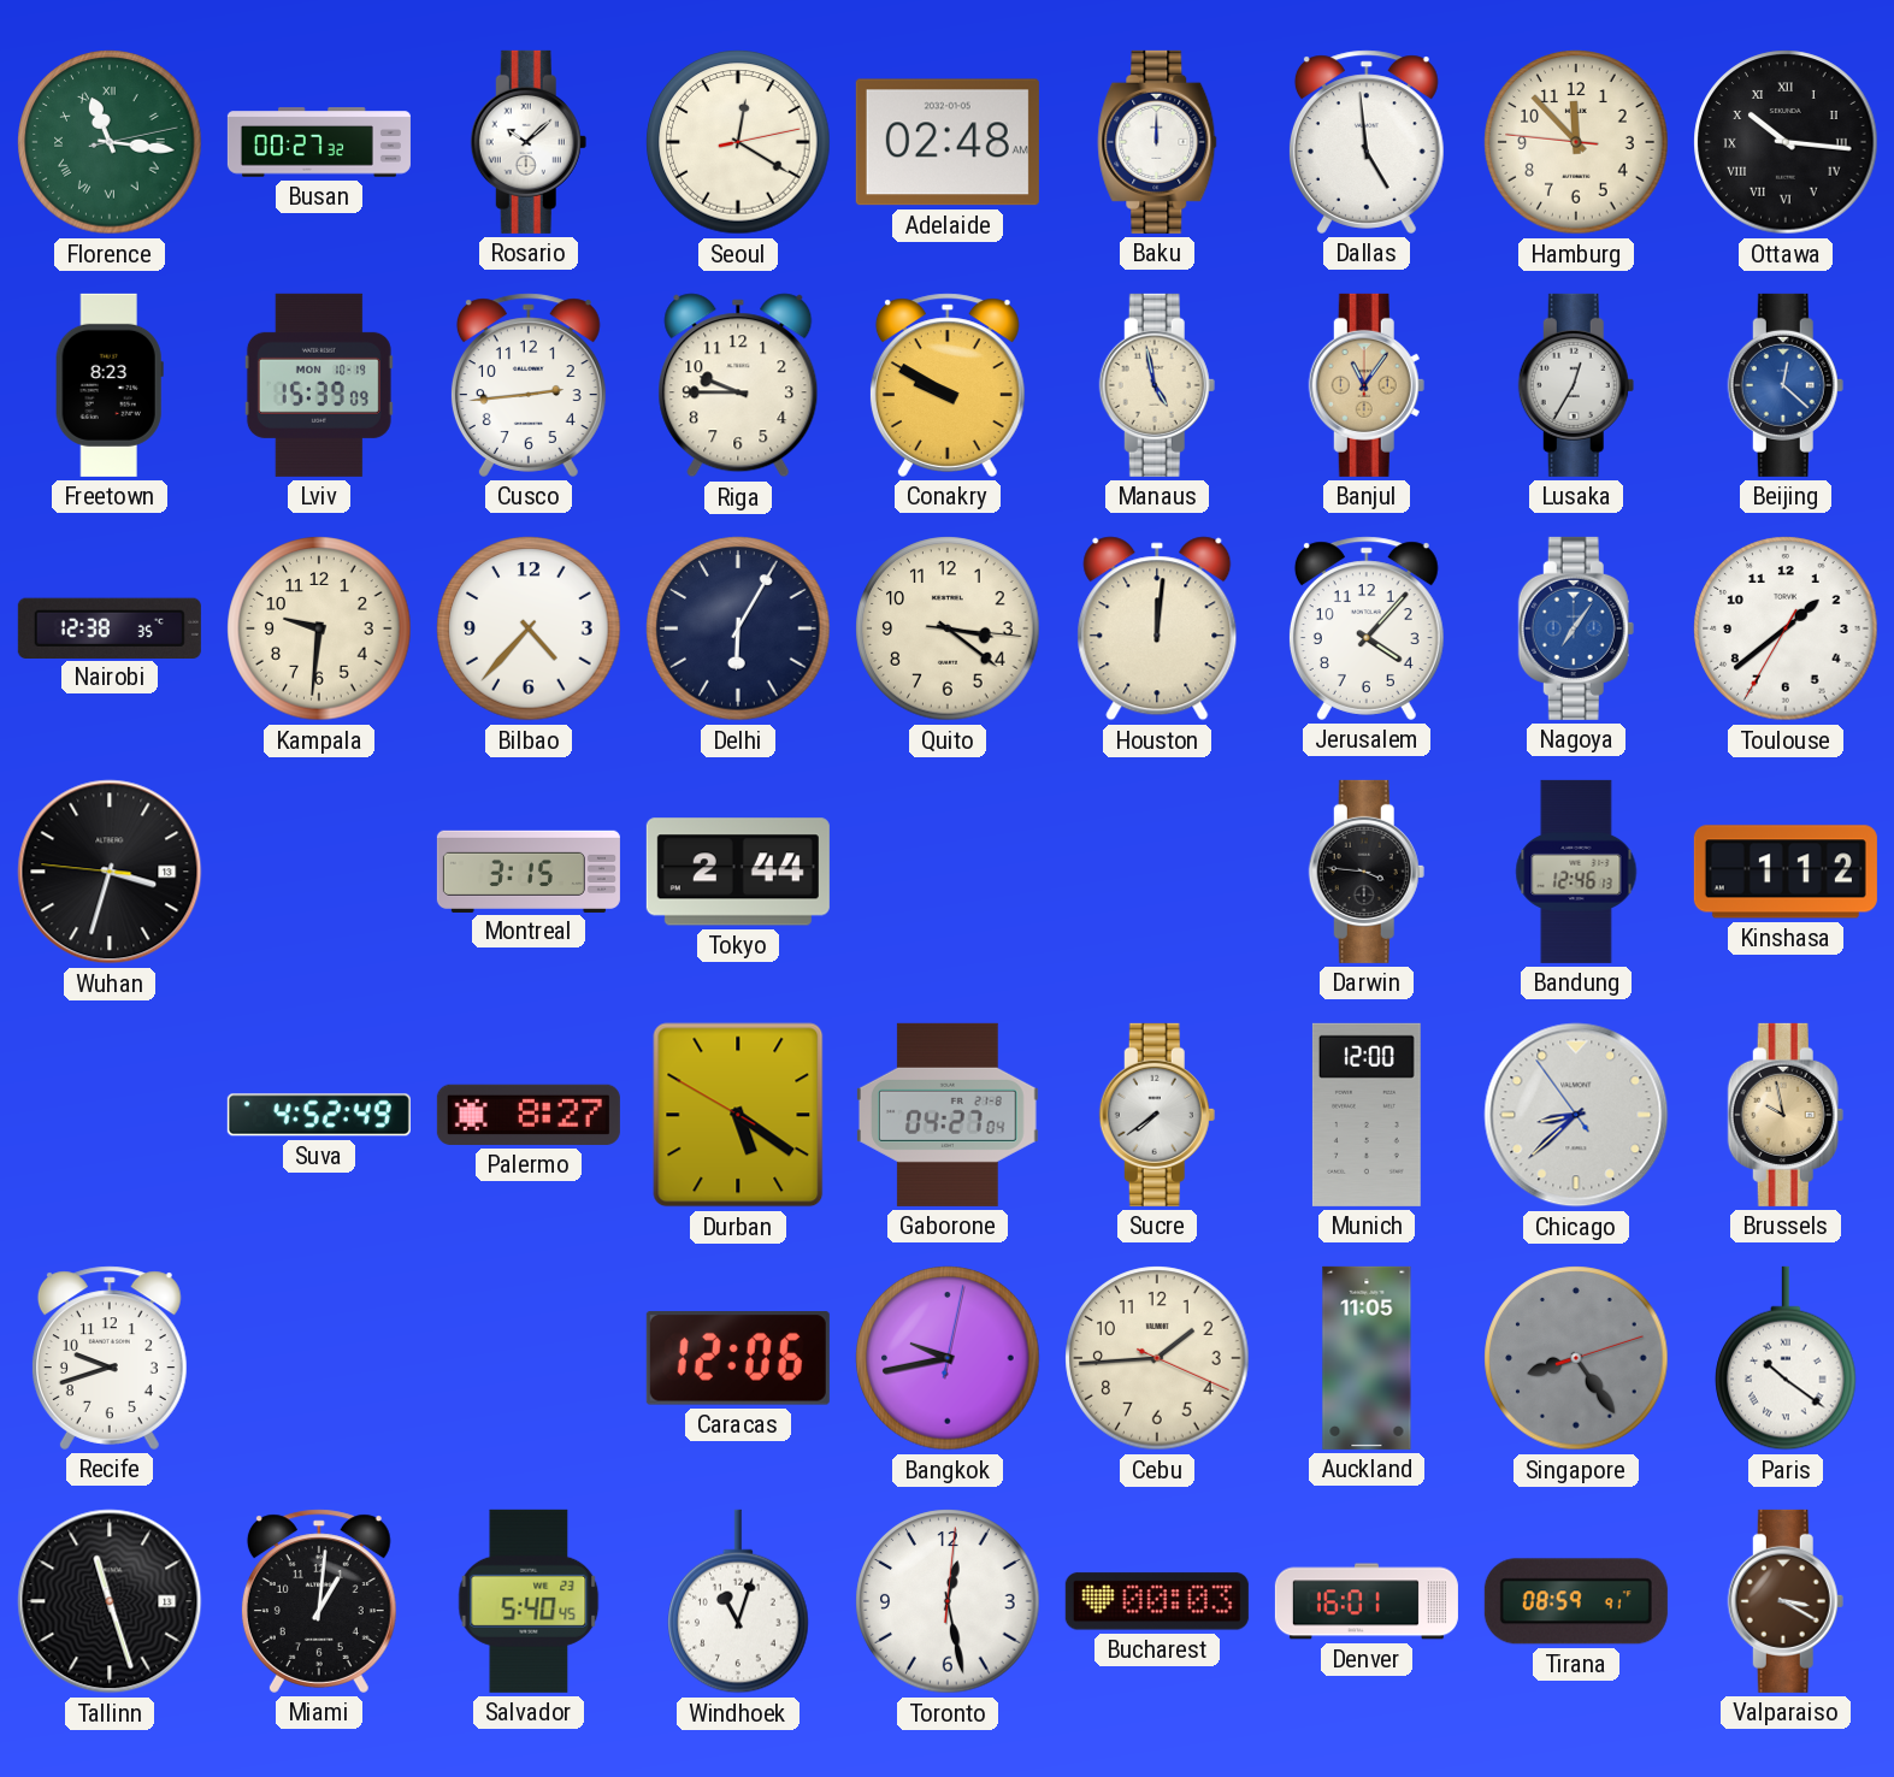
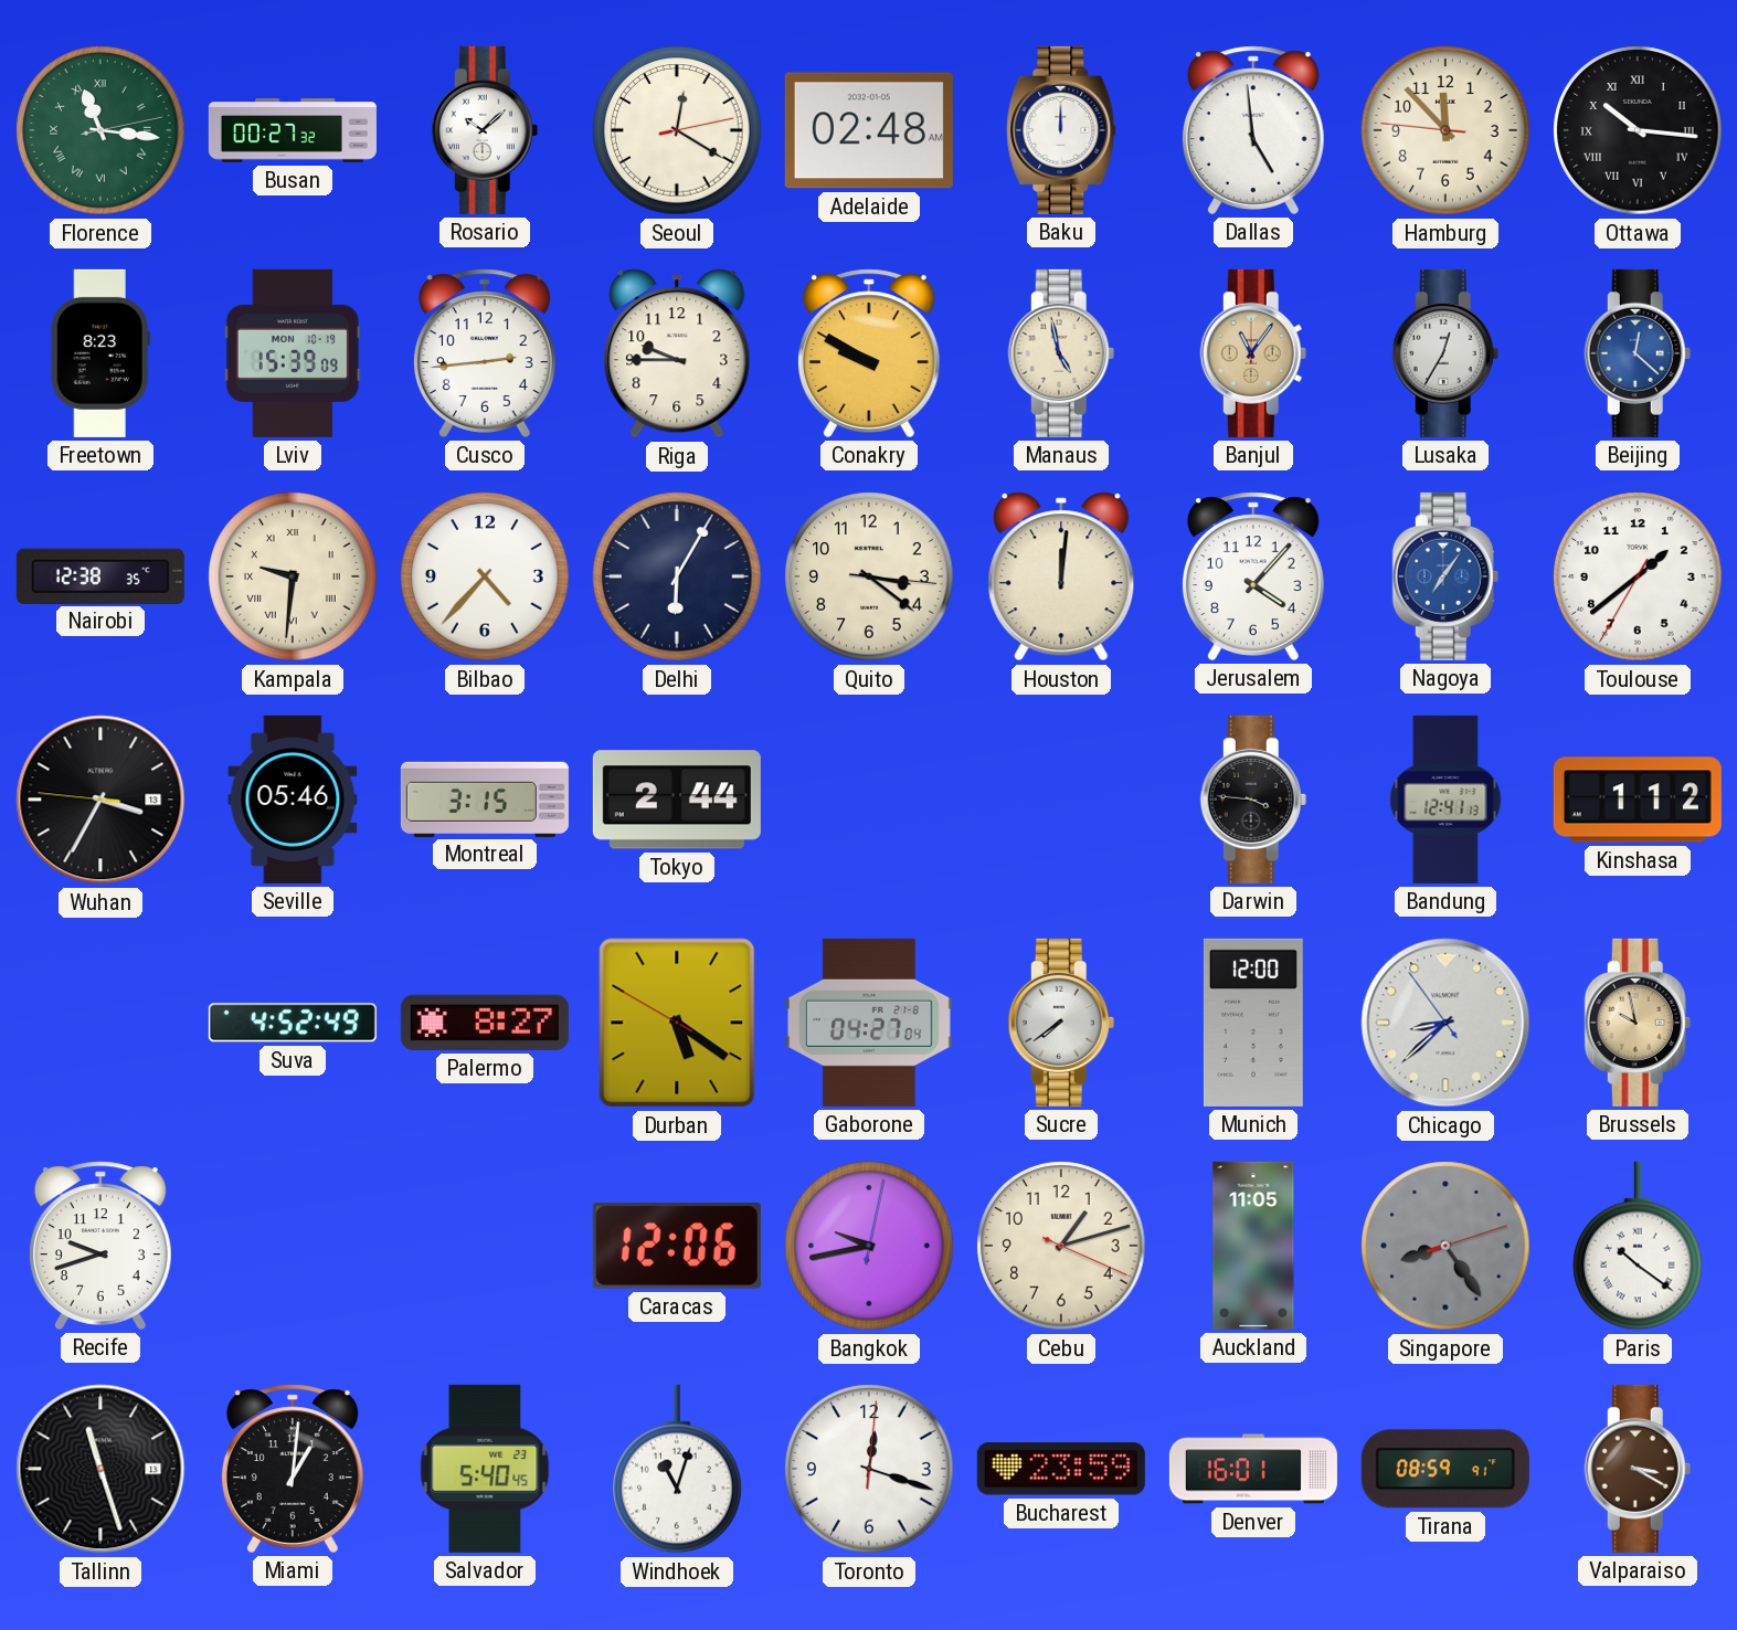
Kampala numerals: Arabic -> Roman
Wuhan: 3:32 -> 3:34
Seville: none -> 05:46
Bandung: 12:46 -> 12:41
Cebu: 1:44 -> 1:12
Toronto: 12:28 -> 12:18
Bucharest: 00:03 -> 23:59
